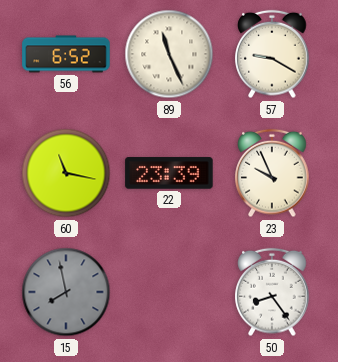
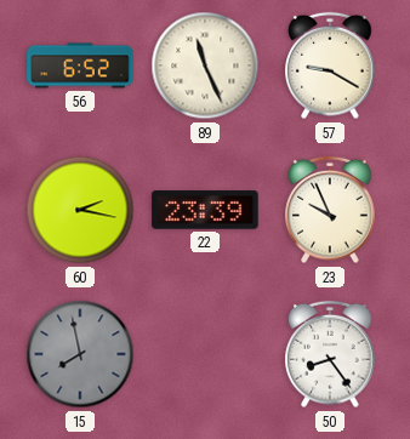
60: 11:17 -> 2:17
